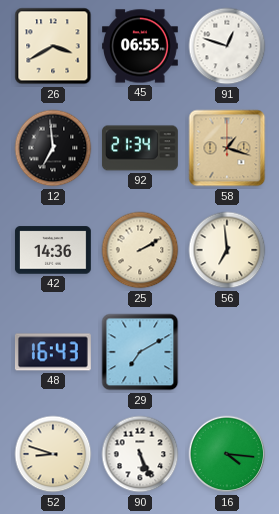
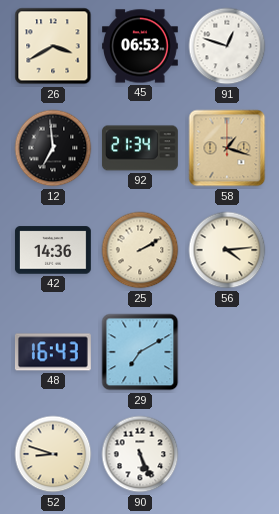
45: 06:55 -> 06:53
56: 6:59 -> 4:14
16: 4:16 -> none
